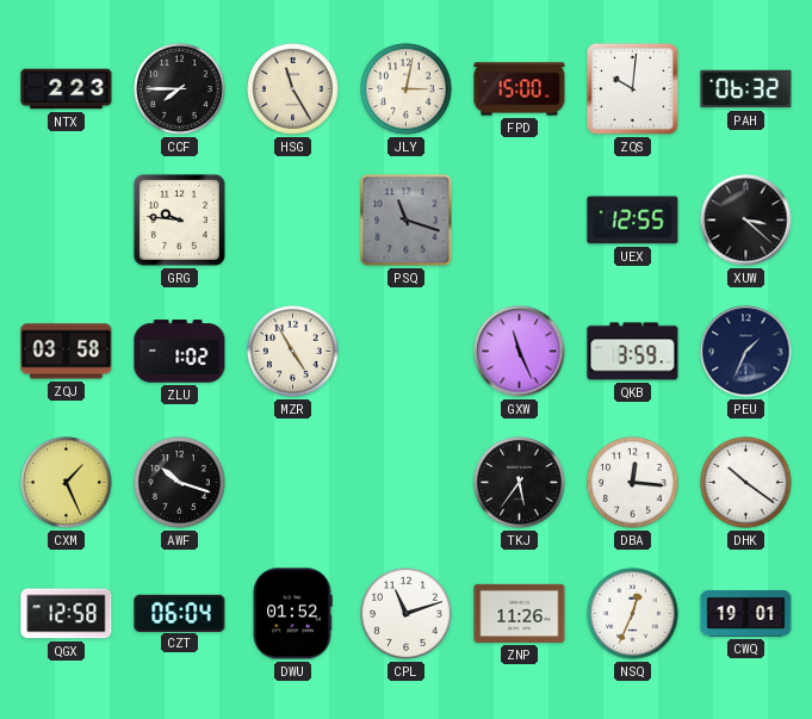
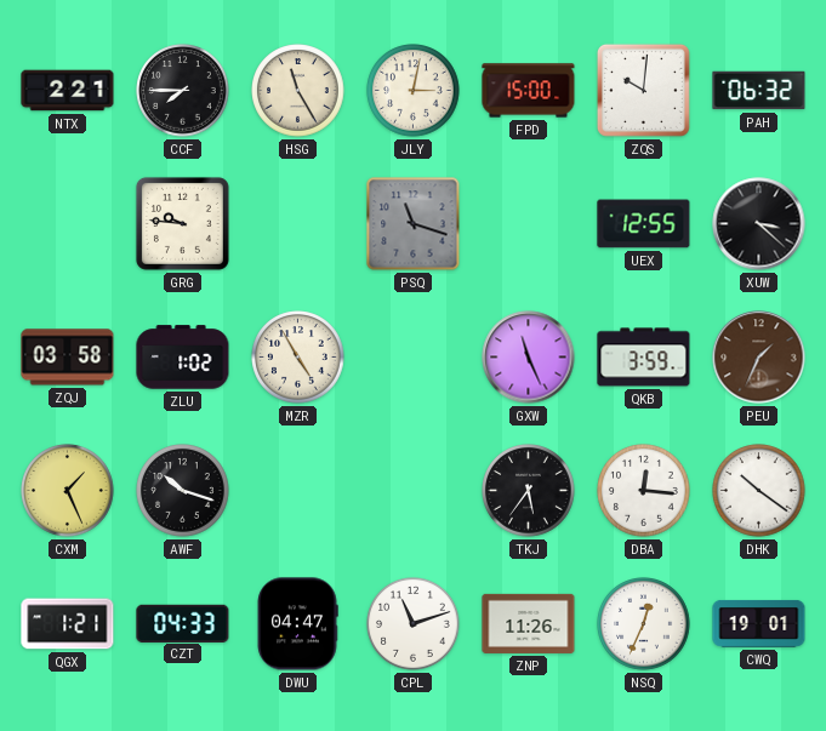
NTX: 2:23 -> 2:21
PEU dial: navy -> brown
QGX: 12:58 -> 1:21
CZT: 06:04 -> 04:33
DWU: 01:52 -> 04:47
